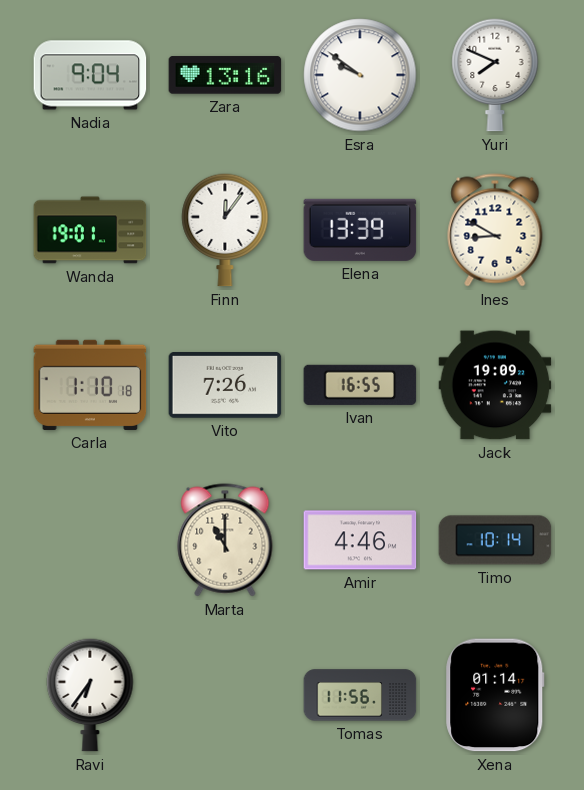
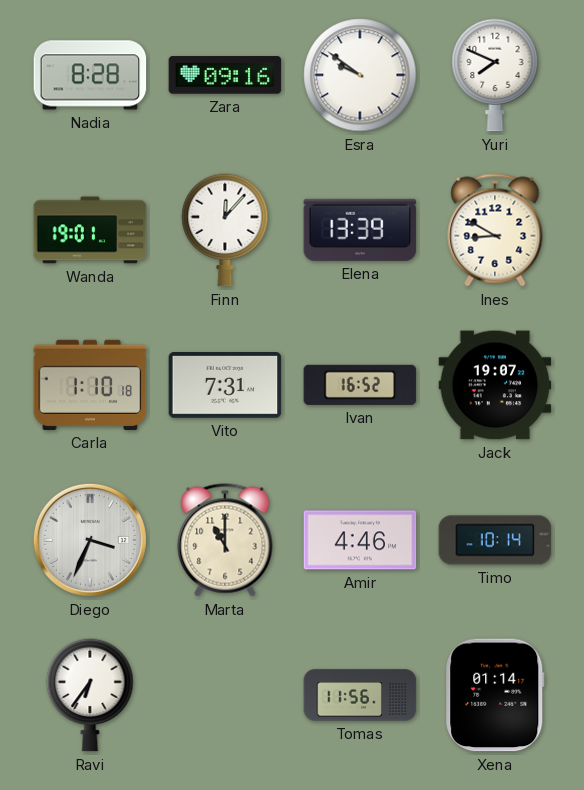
Nadia: 9:04 -> 8:28
Zara: 13:16 -> 09:16
Finn: 12:06 -> 12:07
Vito: 7:26 -> 7:31
Ivan: 16:55 -> 16:52
Jack: 19:09 -> 19:07
Diego: none -> 3:34
